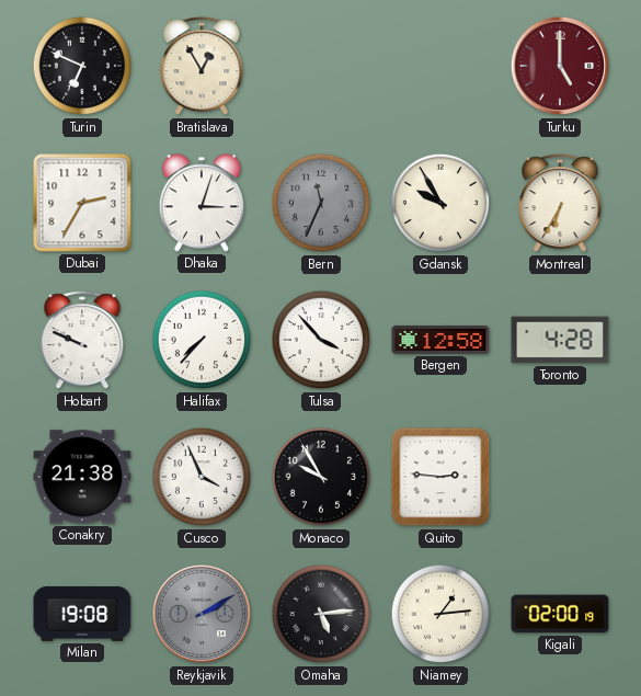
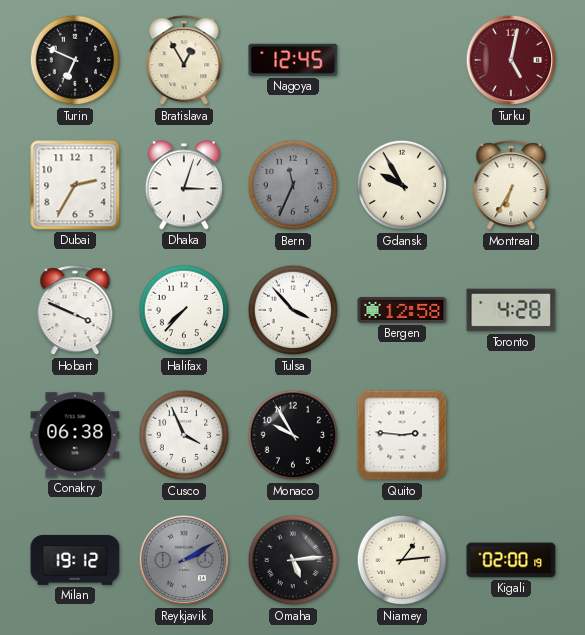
Nagoya: none -> 12:45
Turku: 5:00 -> 5:02
Hobart: 9:49 -> 3:49
Conakry: 21:38 -> 06:38
Milan: 19:08 -> 19:12
